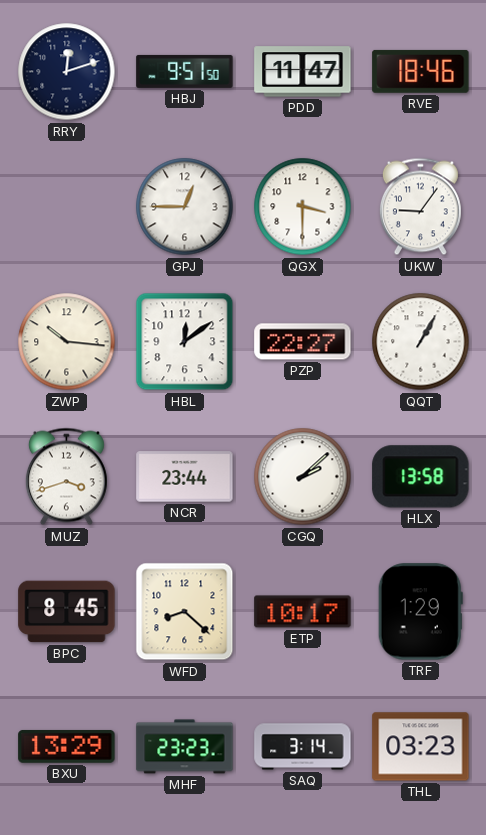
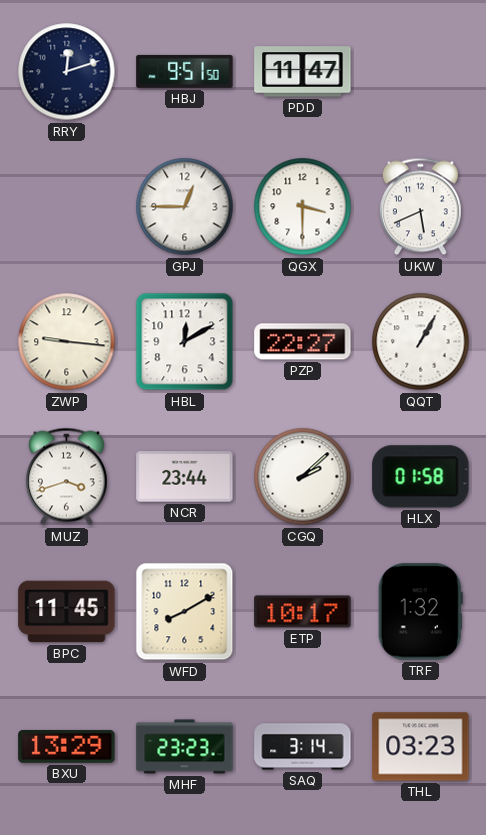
RVE: 18:46 -> none
UKW: 9:06 -> 5:41
ZWP: 10:16 -> 9:16
HBL: 12:09 -> 12:10
HLX: 13:58 -> 01:58
BPC: 8:45 -> 11:45
WFD: 8:22 -> 8:10
TRF: 1:29 -> 1:32
